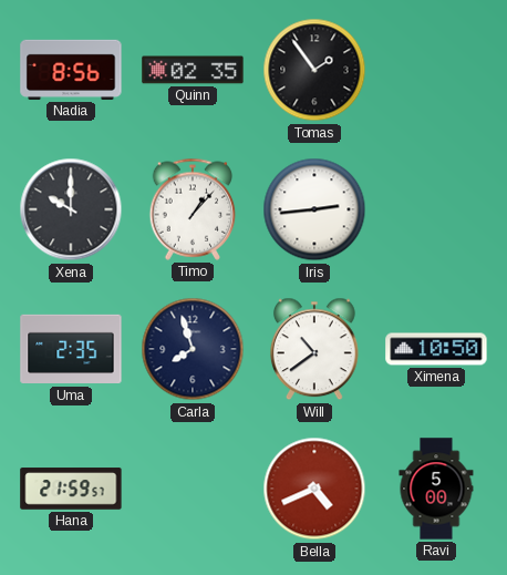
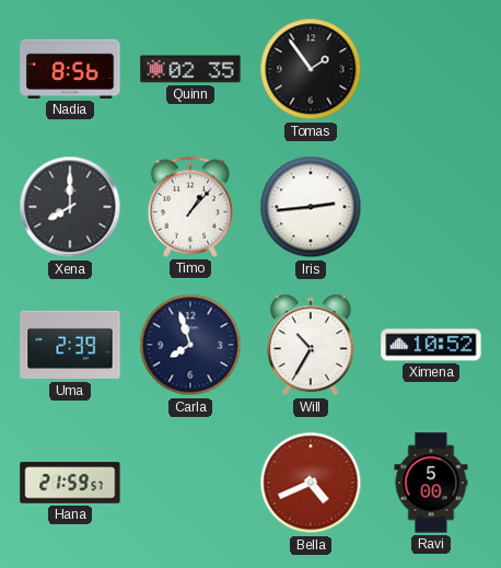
Xena: 10:00 -> 8:00
Uma: 2:35 -> 2:39
Will: 10:39 -> 10:35
Ximena: 10:50 -> 10:52
